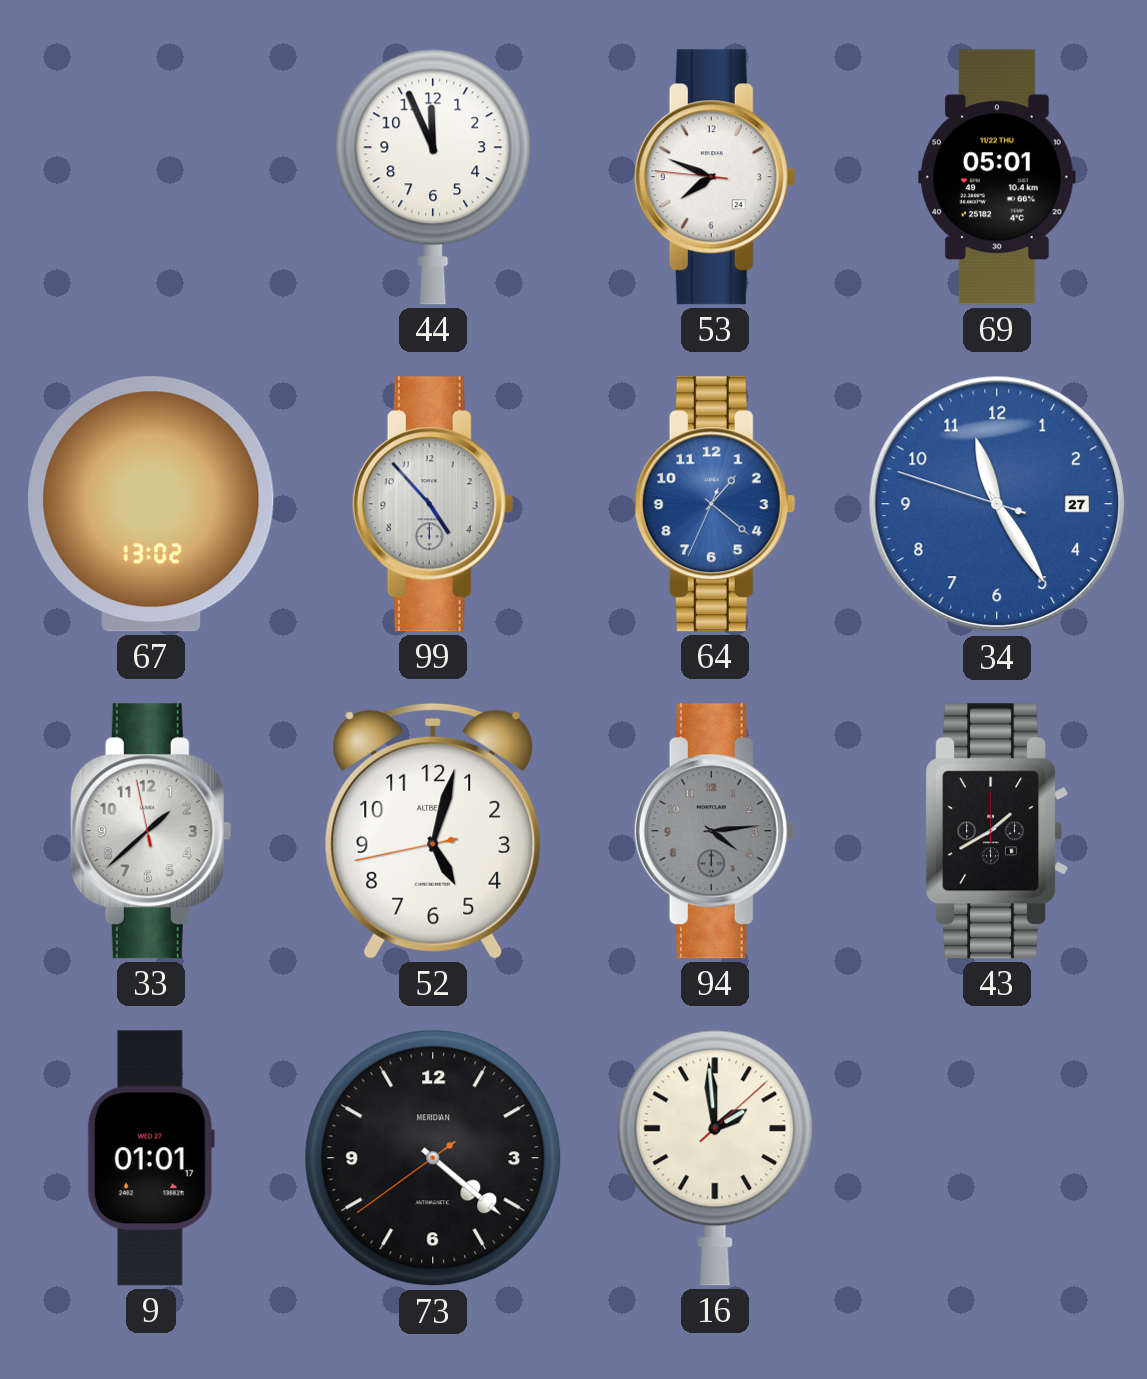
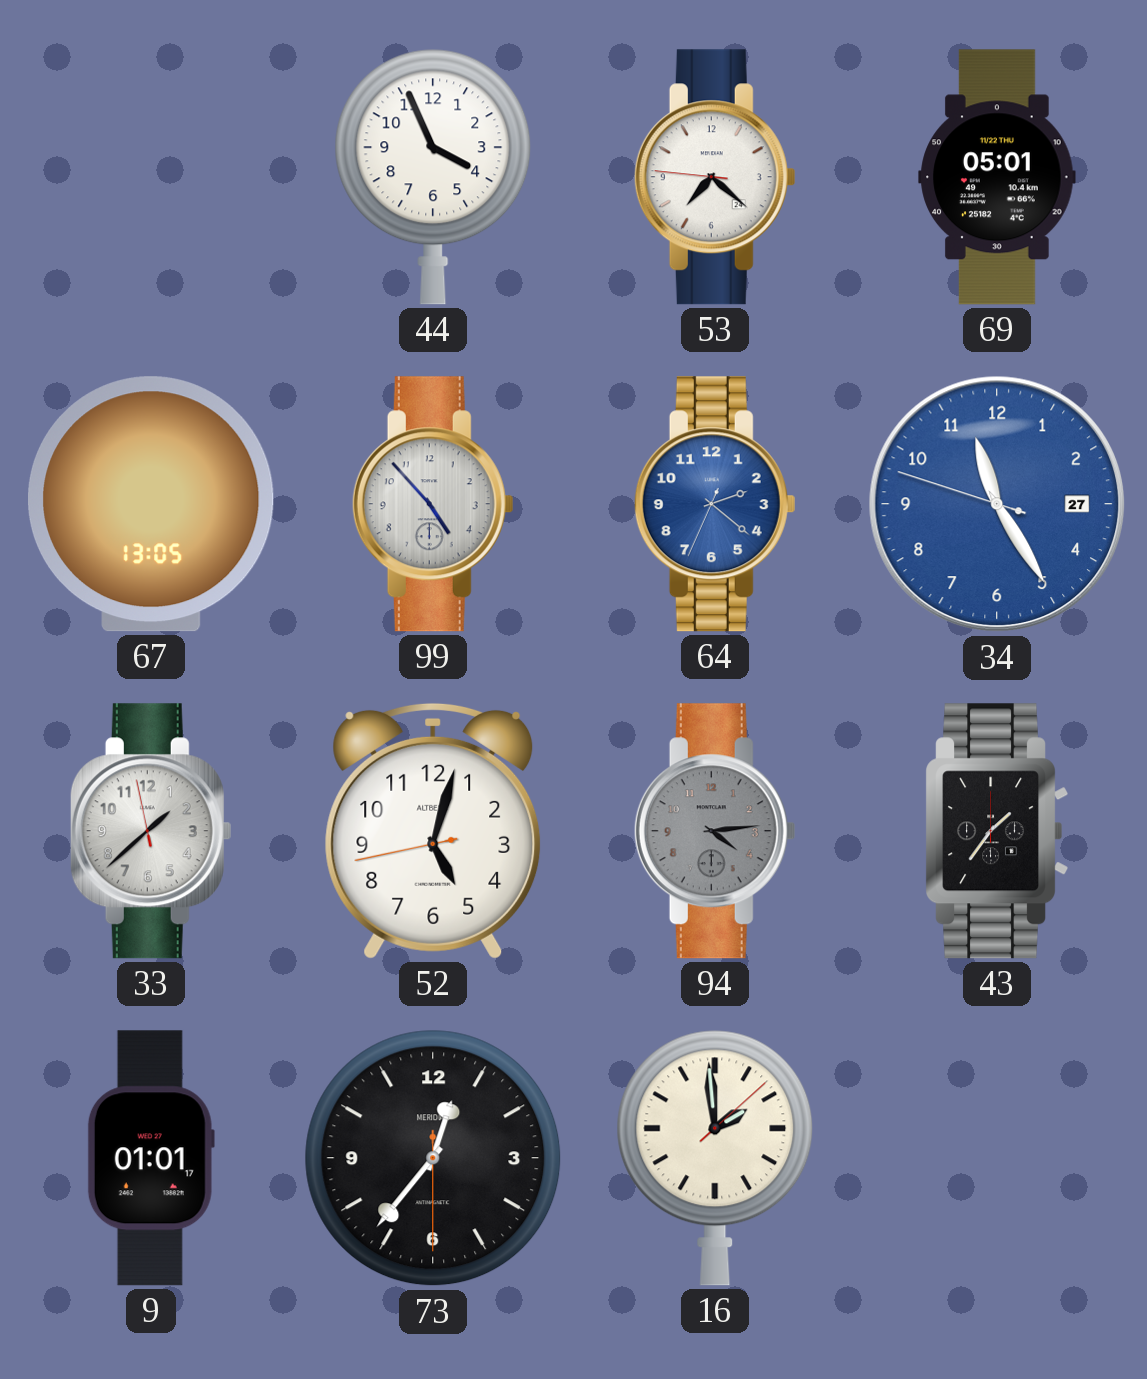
44: 11:56 -> 3:56
53: 7:48 -> 7:21
67: 13:02 -> 13:05
64: 1:21 -> 2:21
43: 1:40 -> 1:36
73: 4:21 -> 12:36
